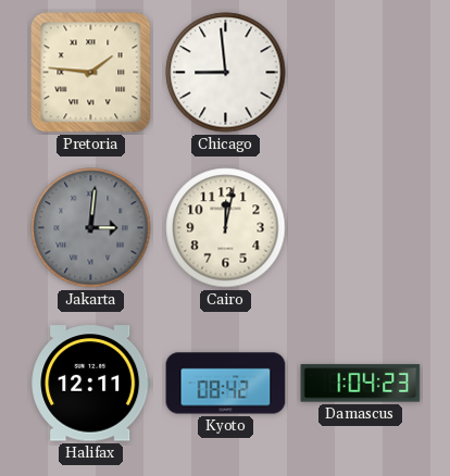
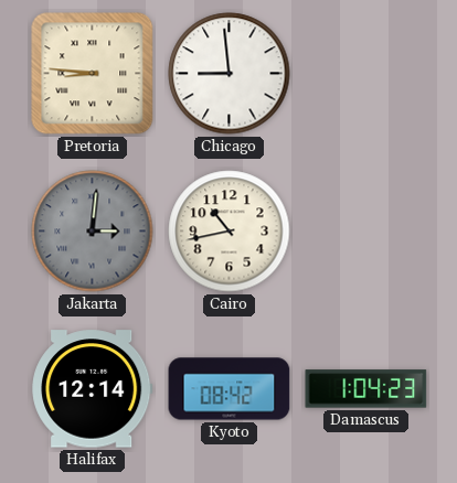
Pretoria: 1:46 -> 8:46
Cairo: 12:02 -> 10:43
Halifax: 12:11 -> 12:14
